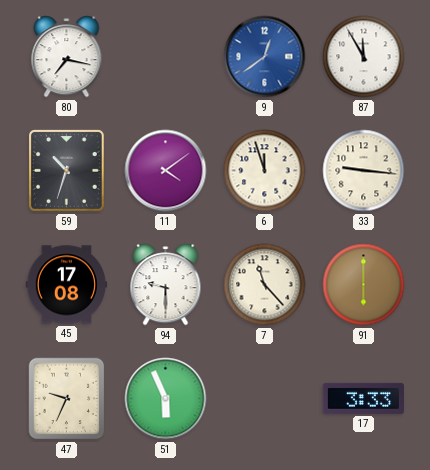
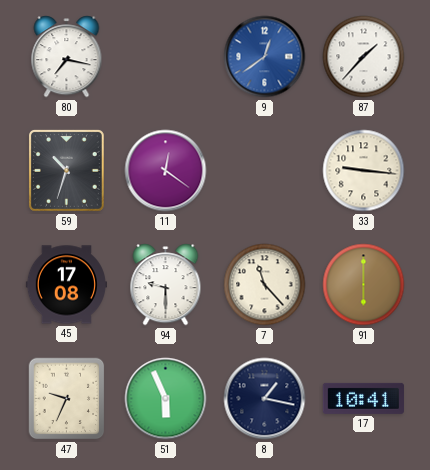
87: 11:55 -> 1:37
11: 4:09 -> 12:21
6: 11:57 -> none
8: none -> 1:17
17: 3:33 -> 10:41
